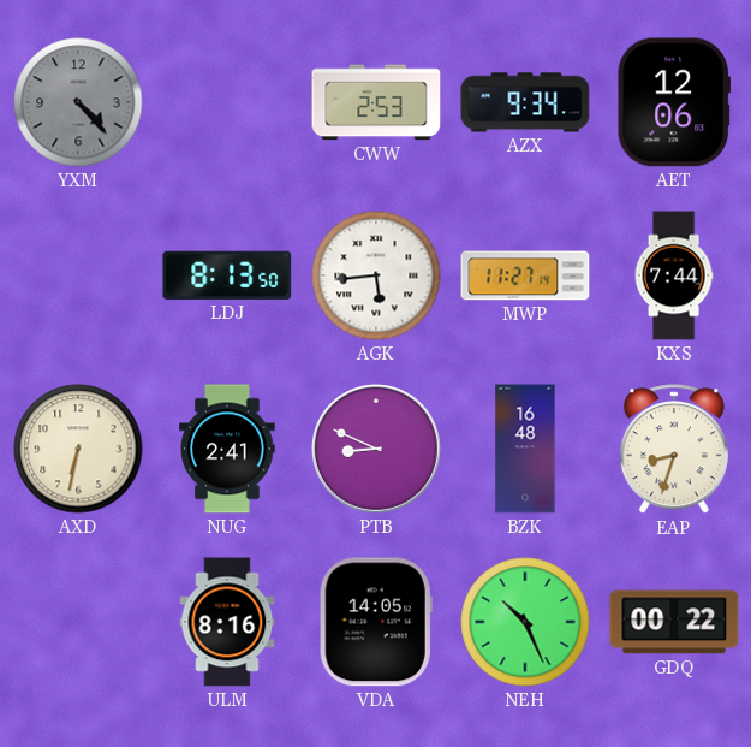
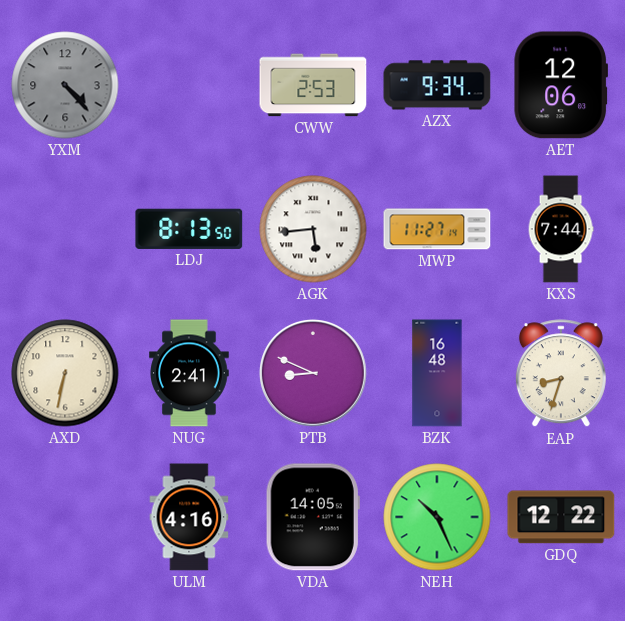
ULM: 8:16 -> 4:16
GDQ: 00:22 -> 12:22
